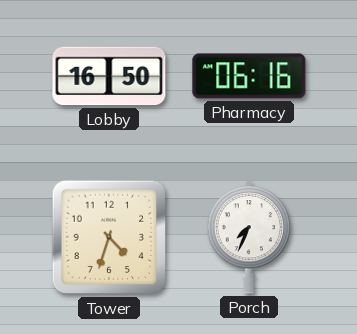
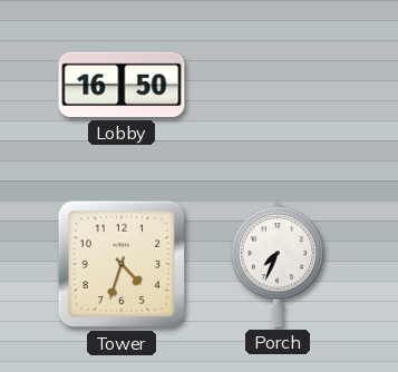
Pharmacy: 06:16 -> none
